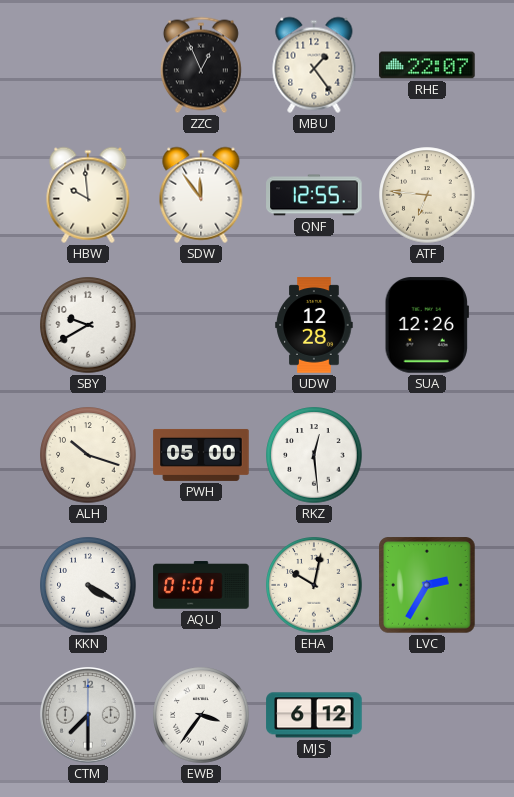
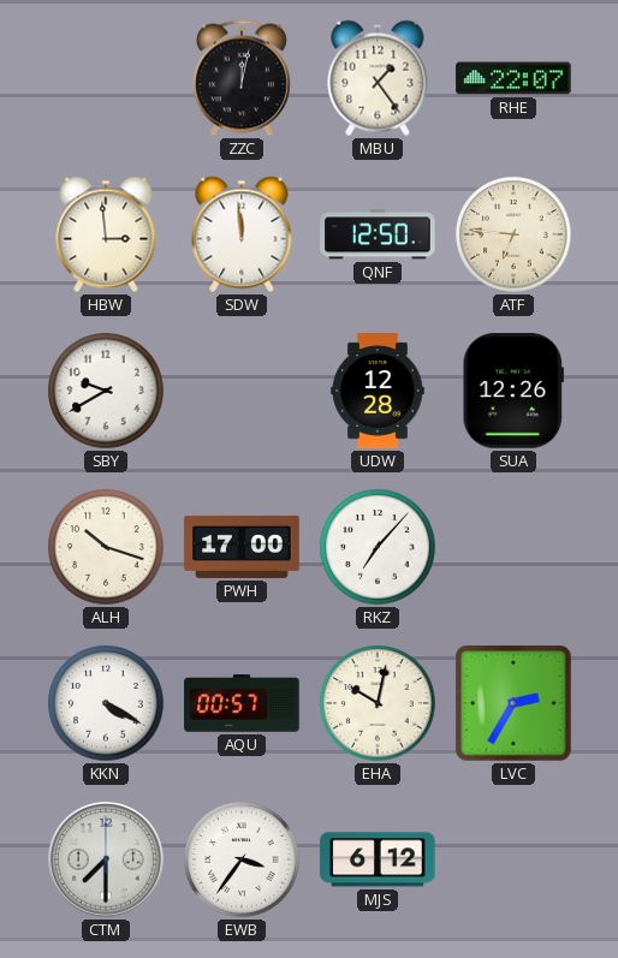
ZZC: 12:56 -> 12:02
HBW: 9:59 -> 2:59
SDW: 11:54 -> 11:59
QNF: 12:55 -> 12:50
PWH: 05:00 -> 17:00
RKZ: 12:29 -> 7:07
AQU: 01:01 -> 00:57
